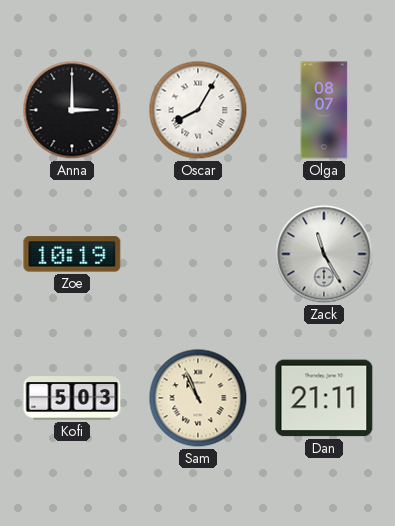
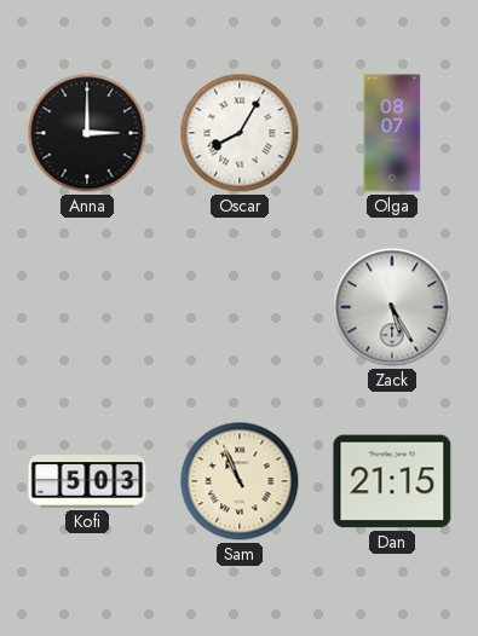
Zoe: 10:19 -> none
Zack: 11:25 -> 5:25
Dan: 21:11 -> 21:15
